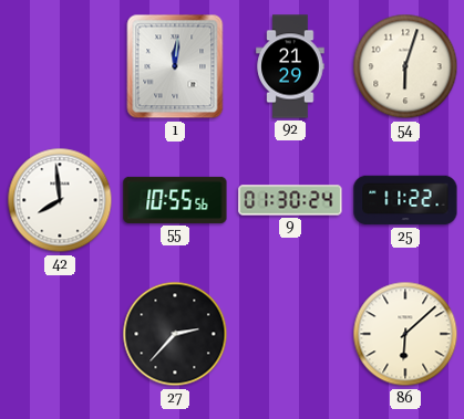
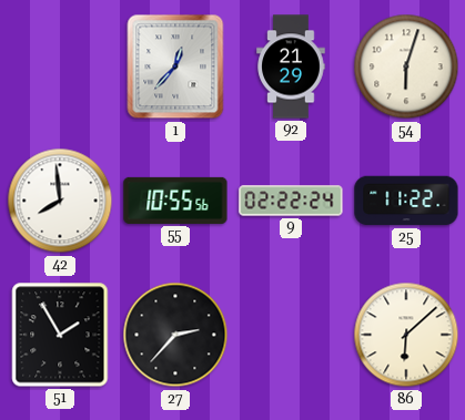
1: 12:01 -> 12:37
9: 01:30 -> 02:22
51: none -> 1:55
